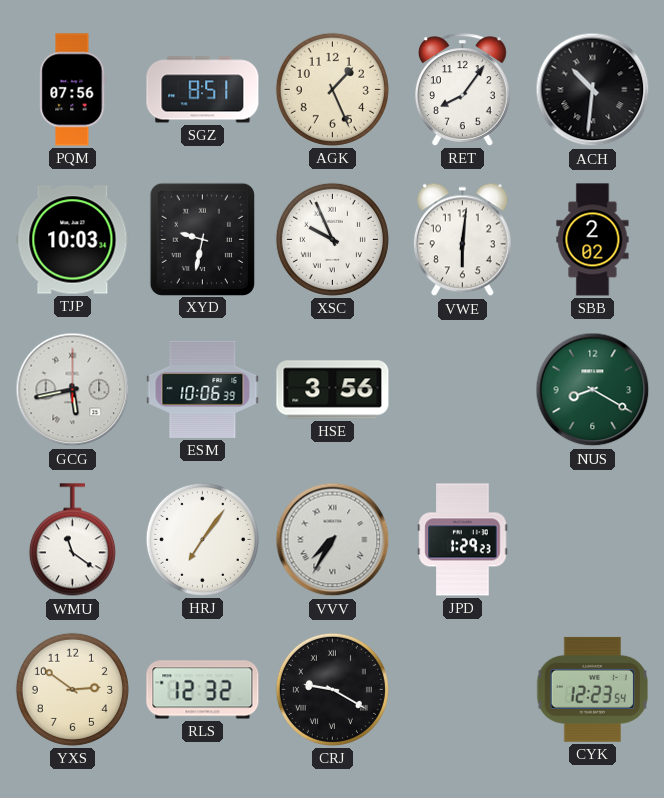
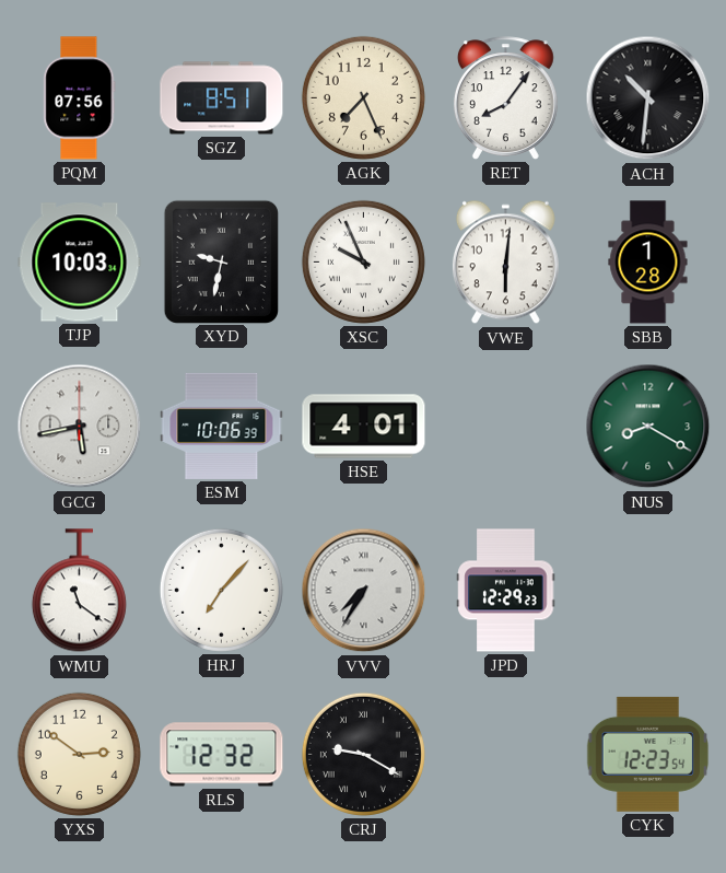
AGK: 1:26 -> 7:26
SBB: 2:02 -> 1:28
HSE: 3:56 -> 4:01
HRJ: 7:06 -> 7:07
JPD: 1:29 -> 12:29
